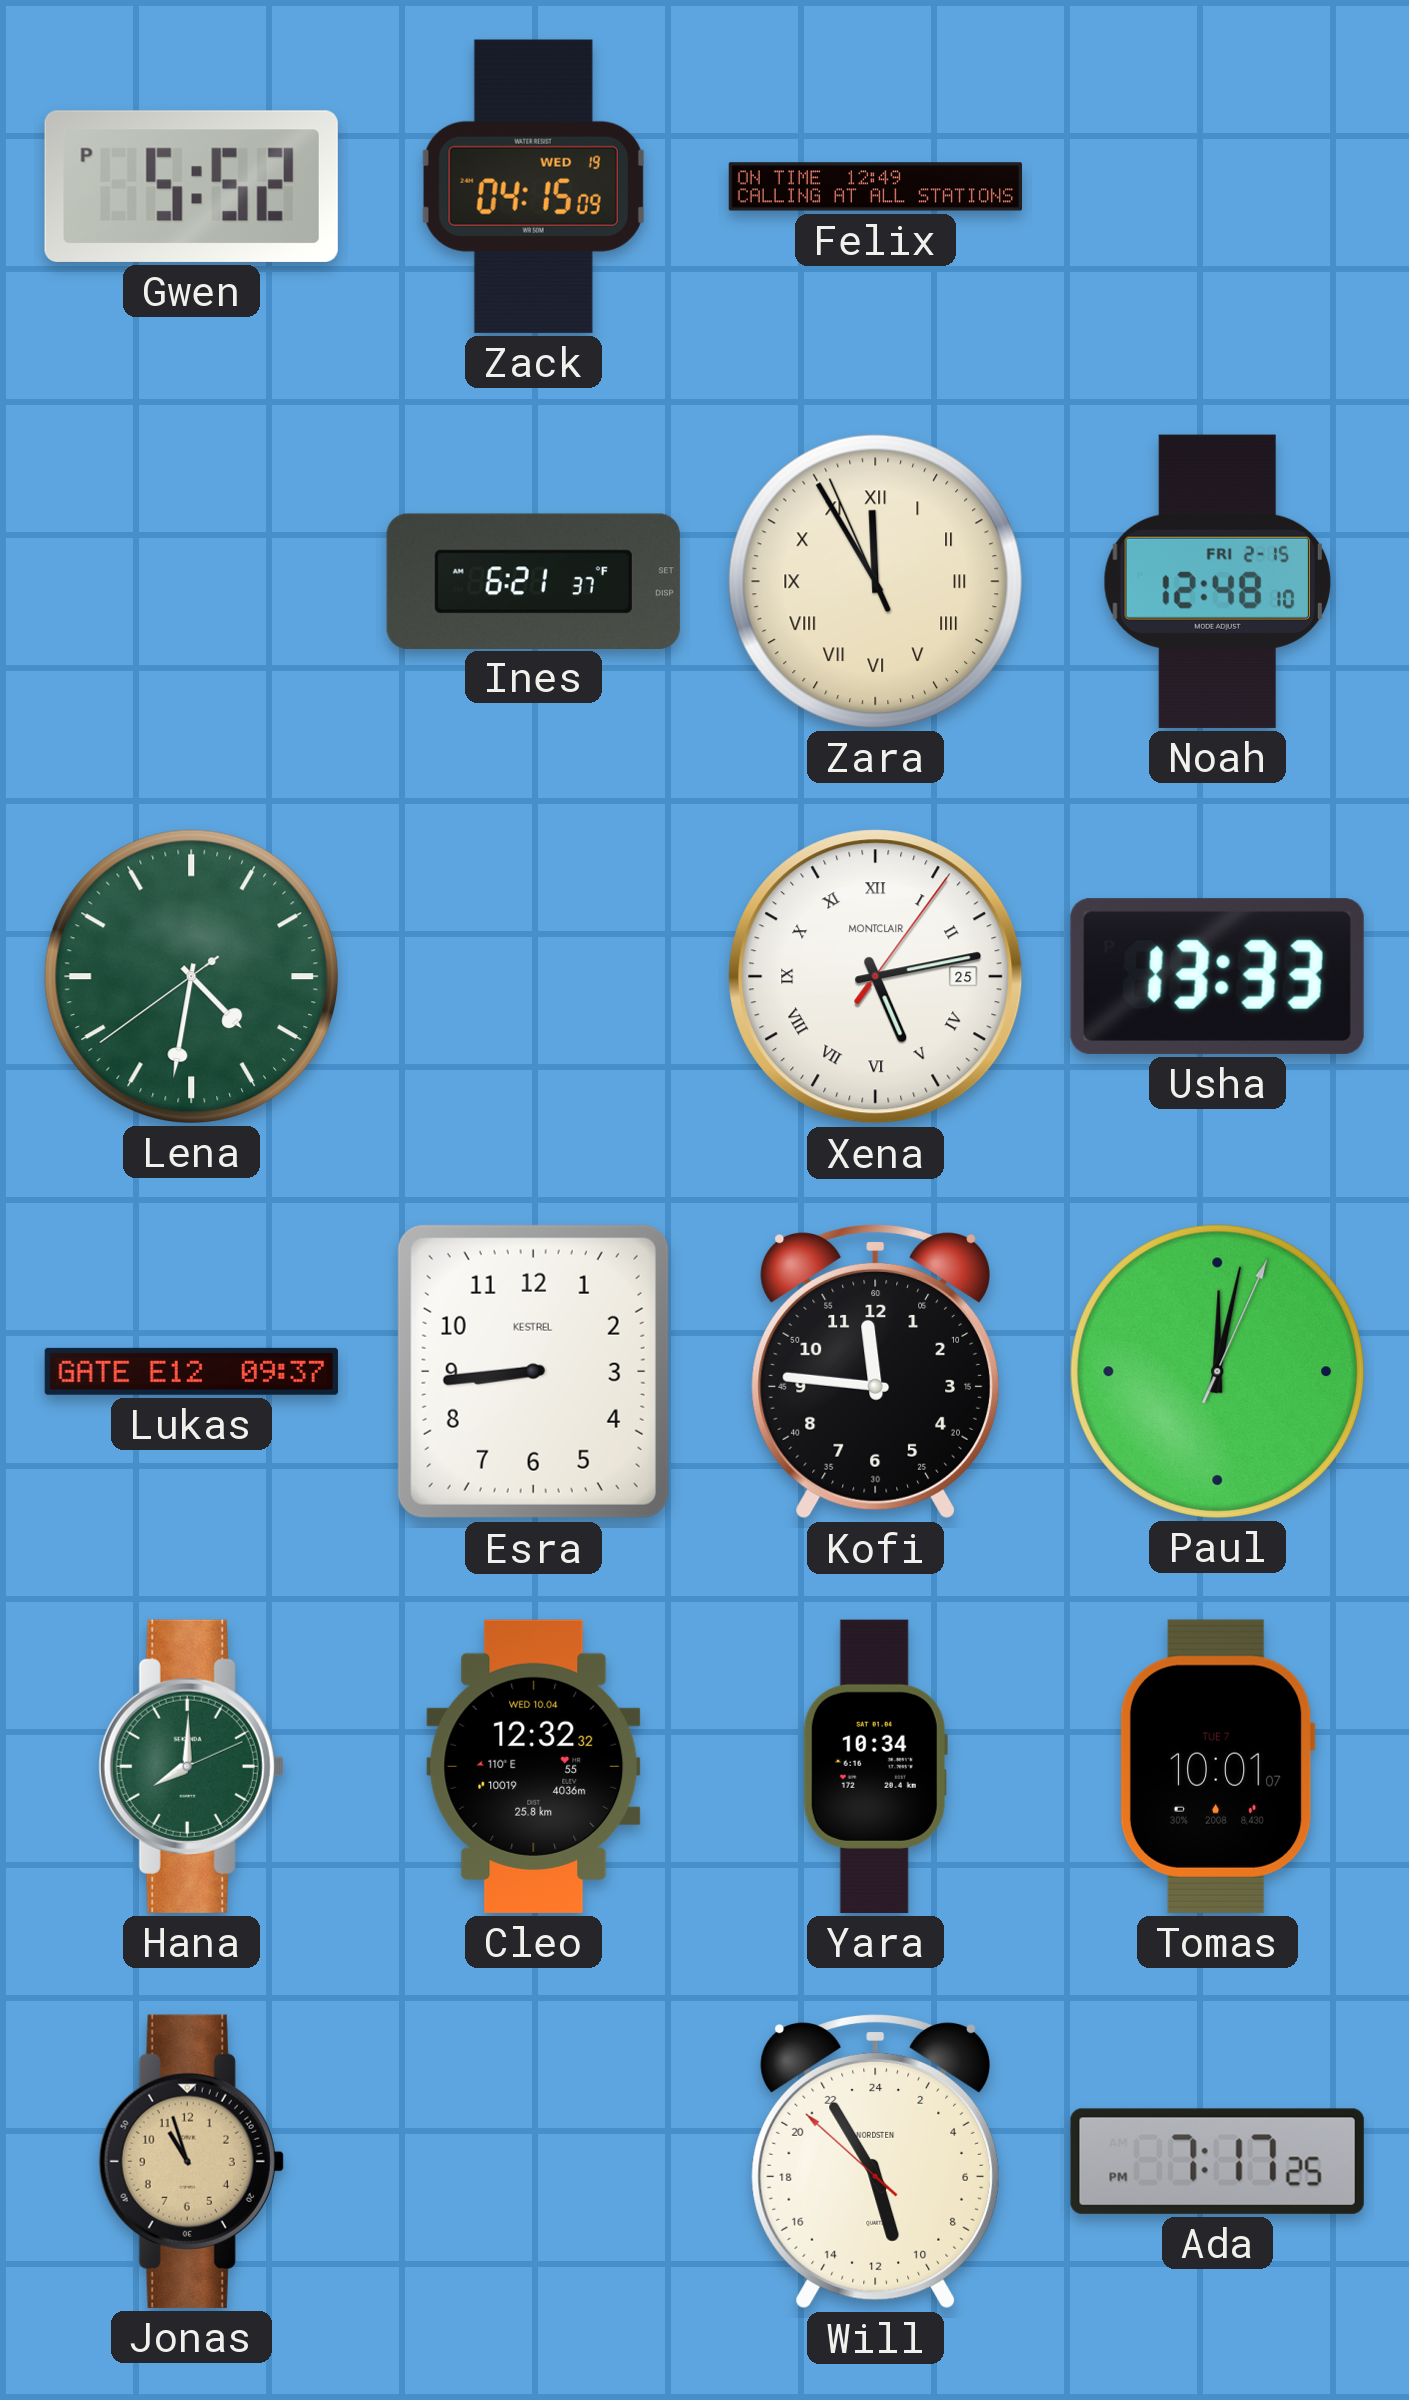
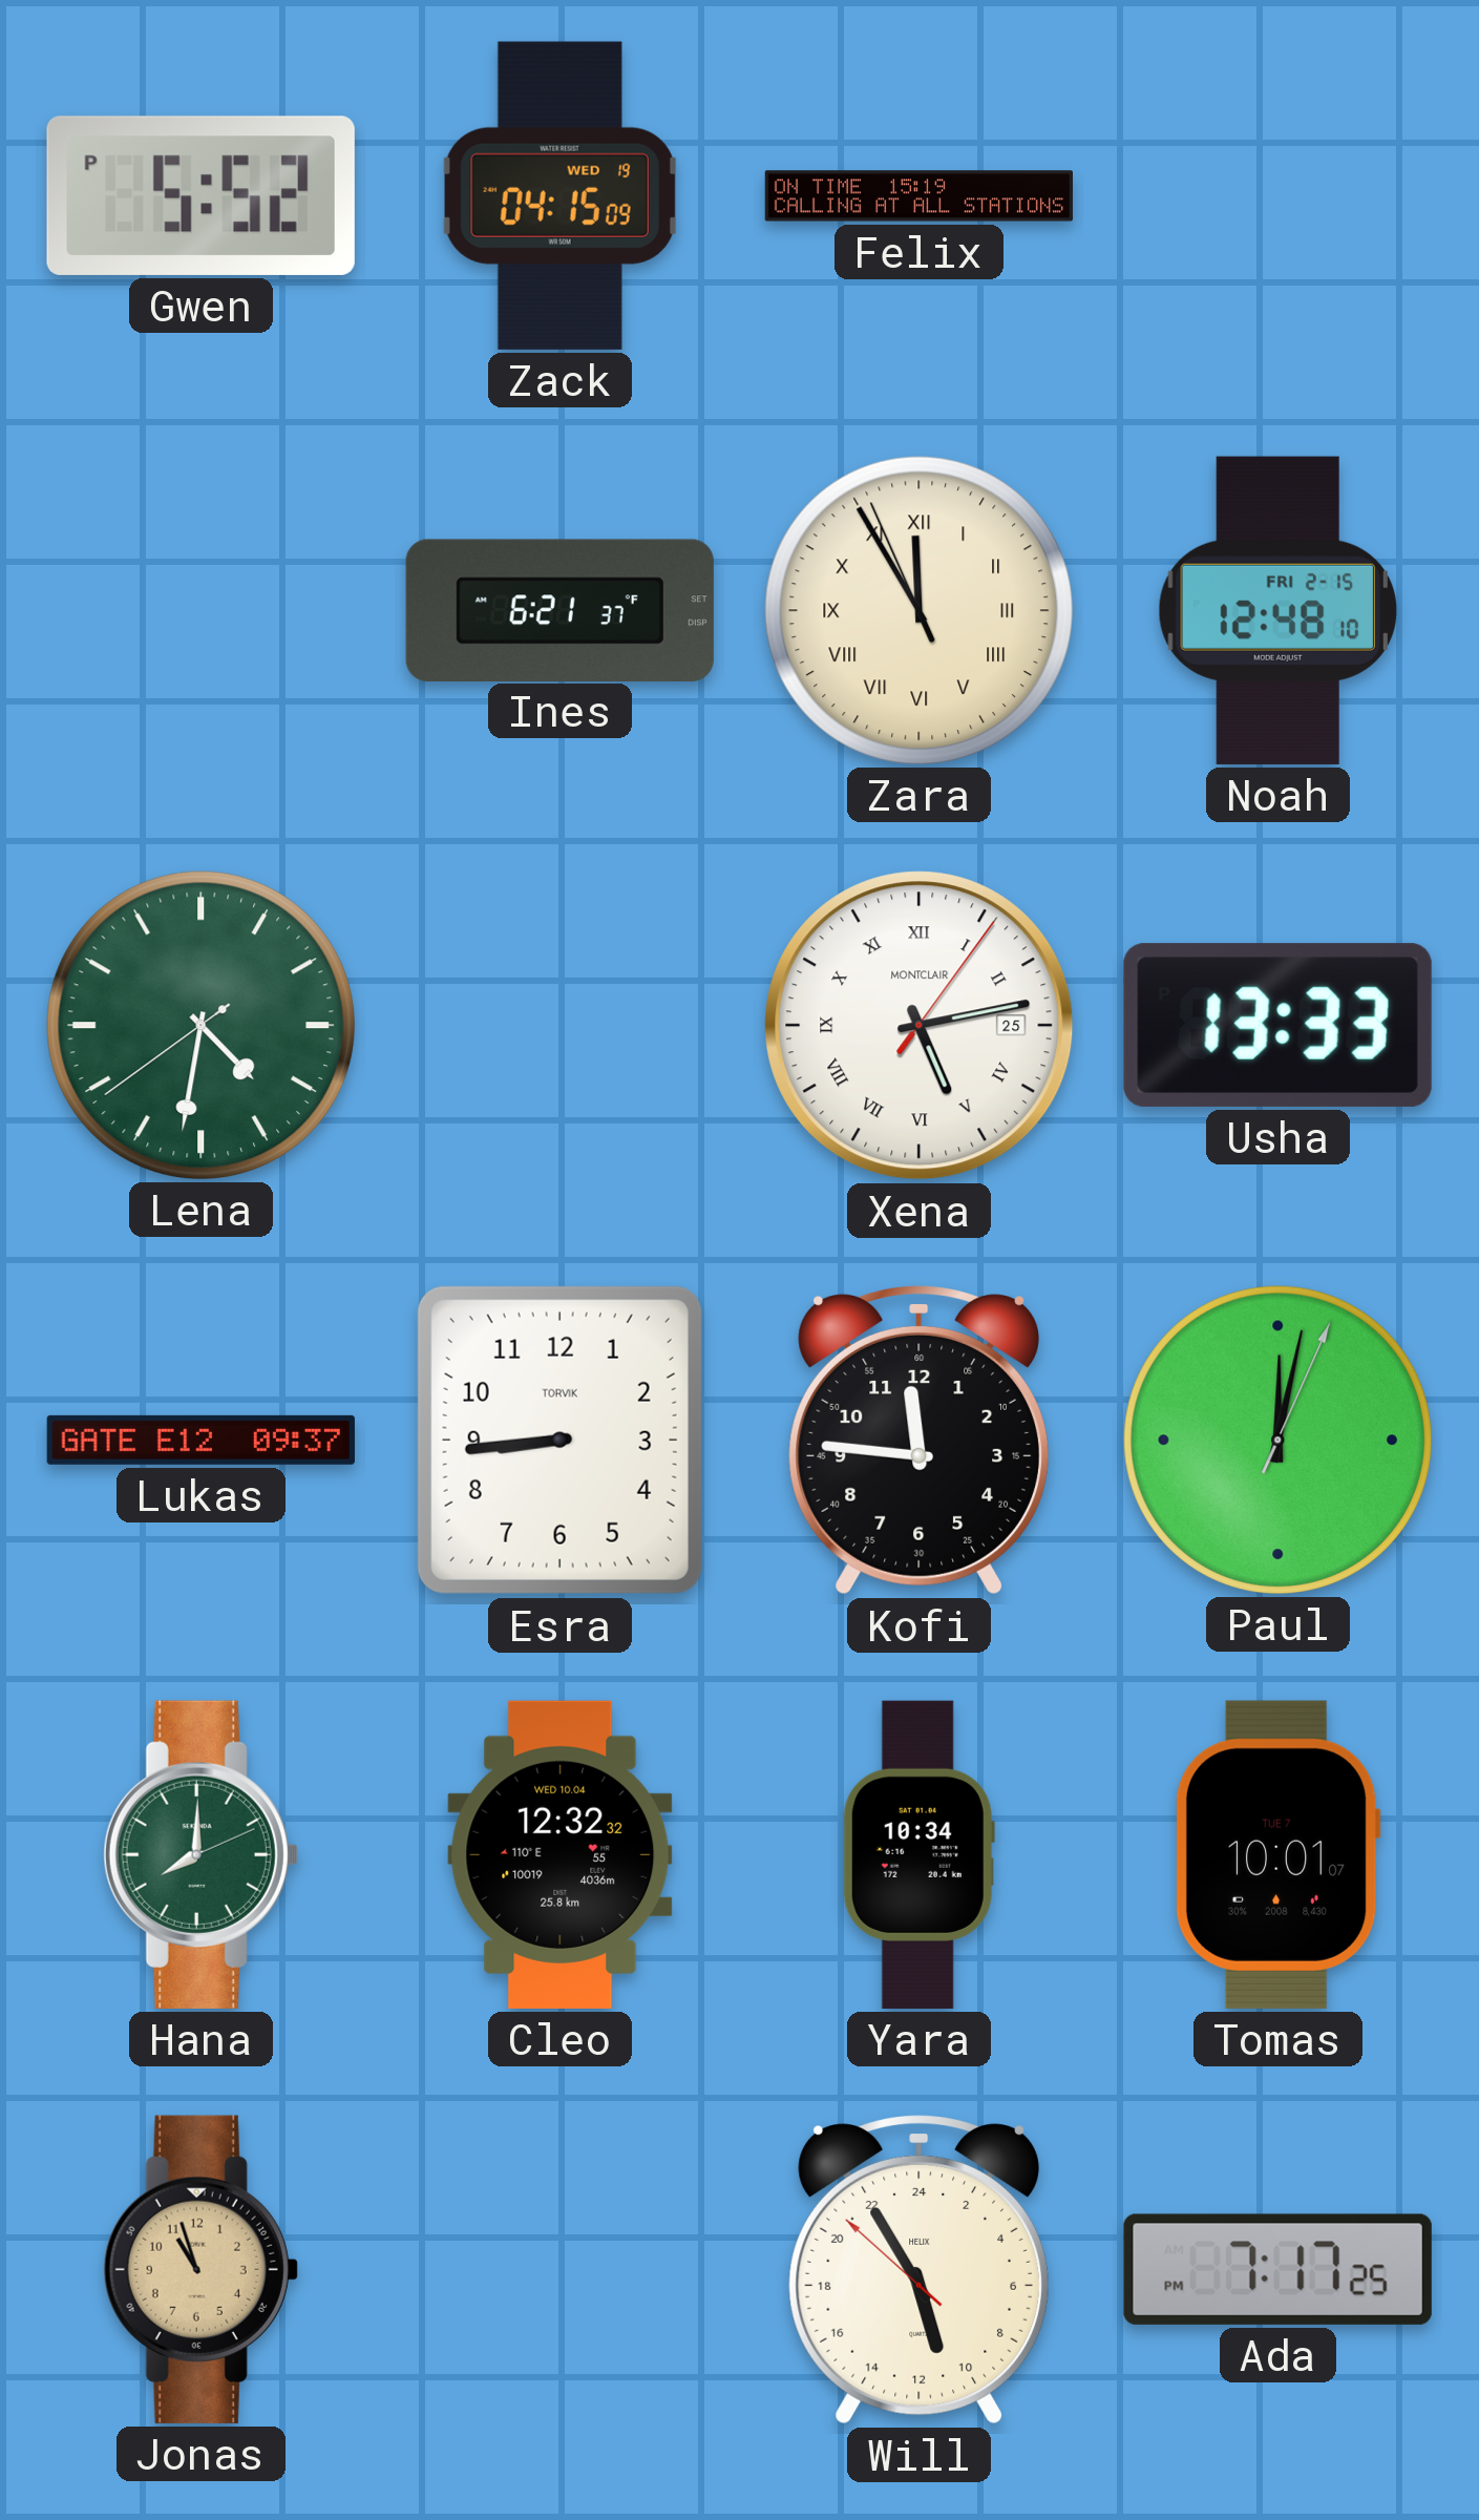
Felix: 12:49 -> 15:19
Esra brand: KESTREL -> TORVIK
Will brand: NORDSTEN -> HELIX
